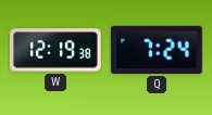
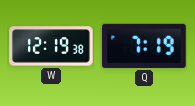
Q: 7:24 -> 7:19
